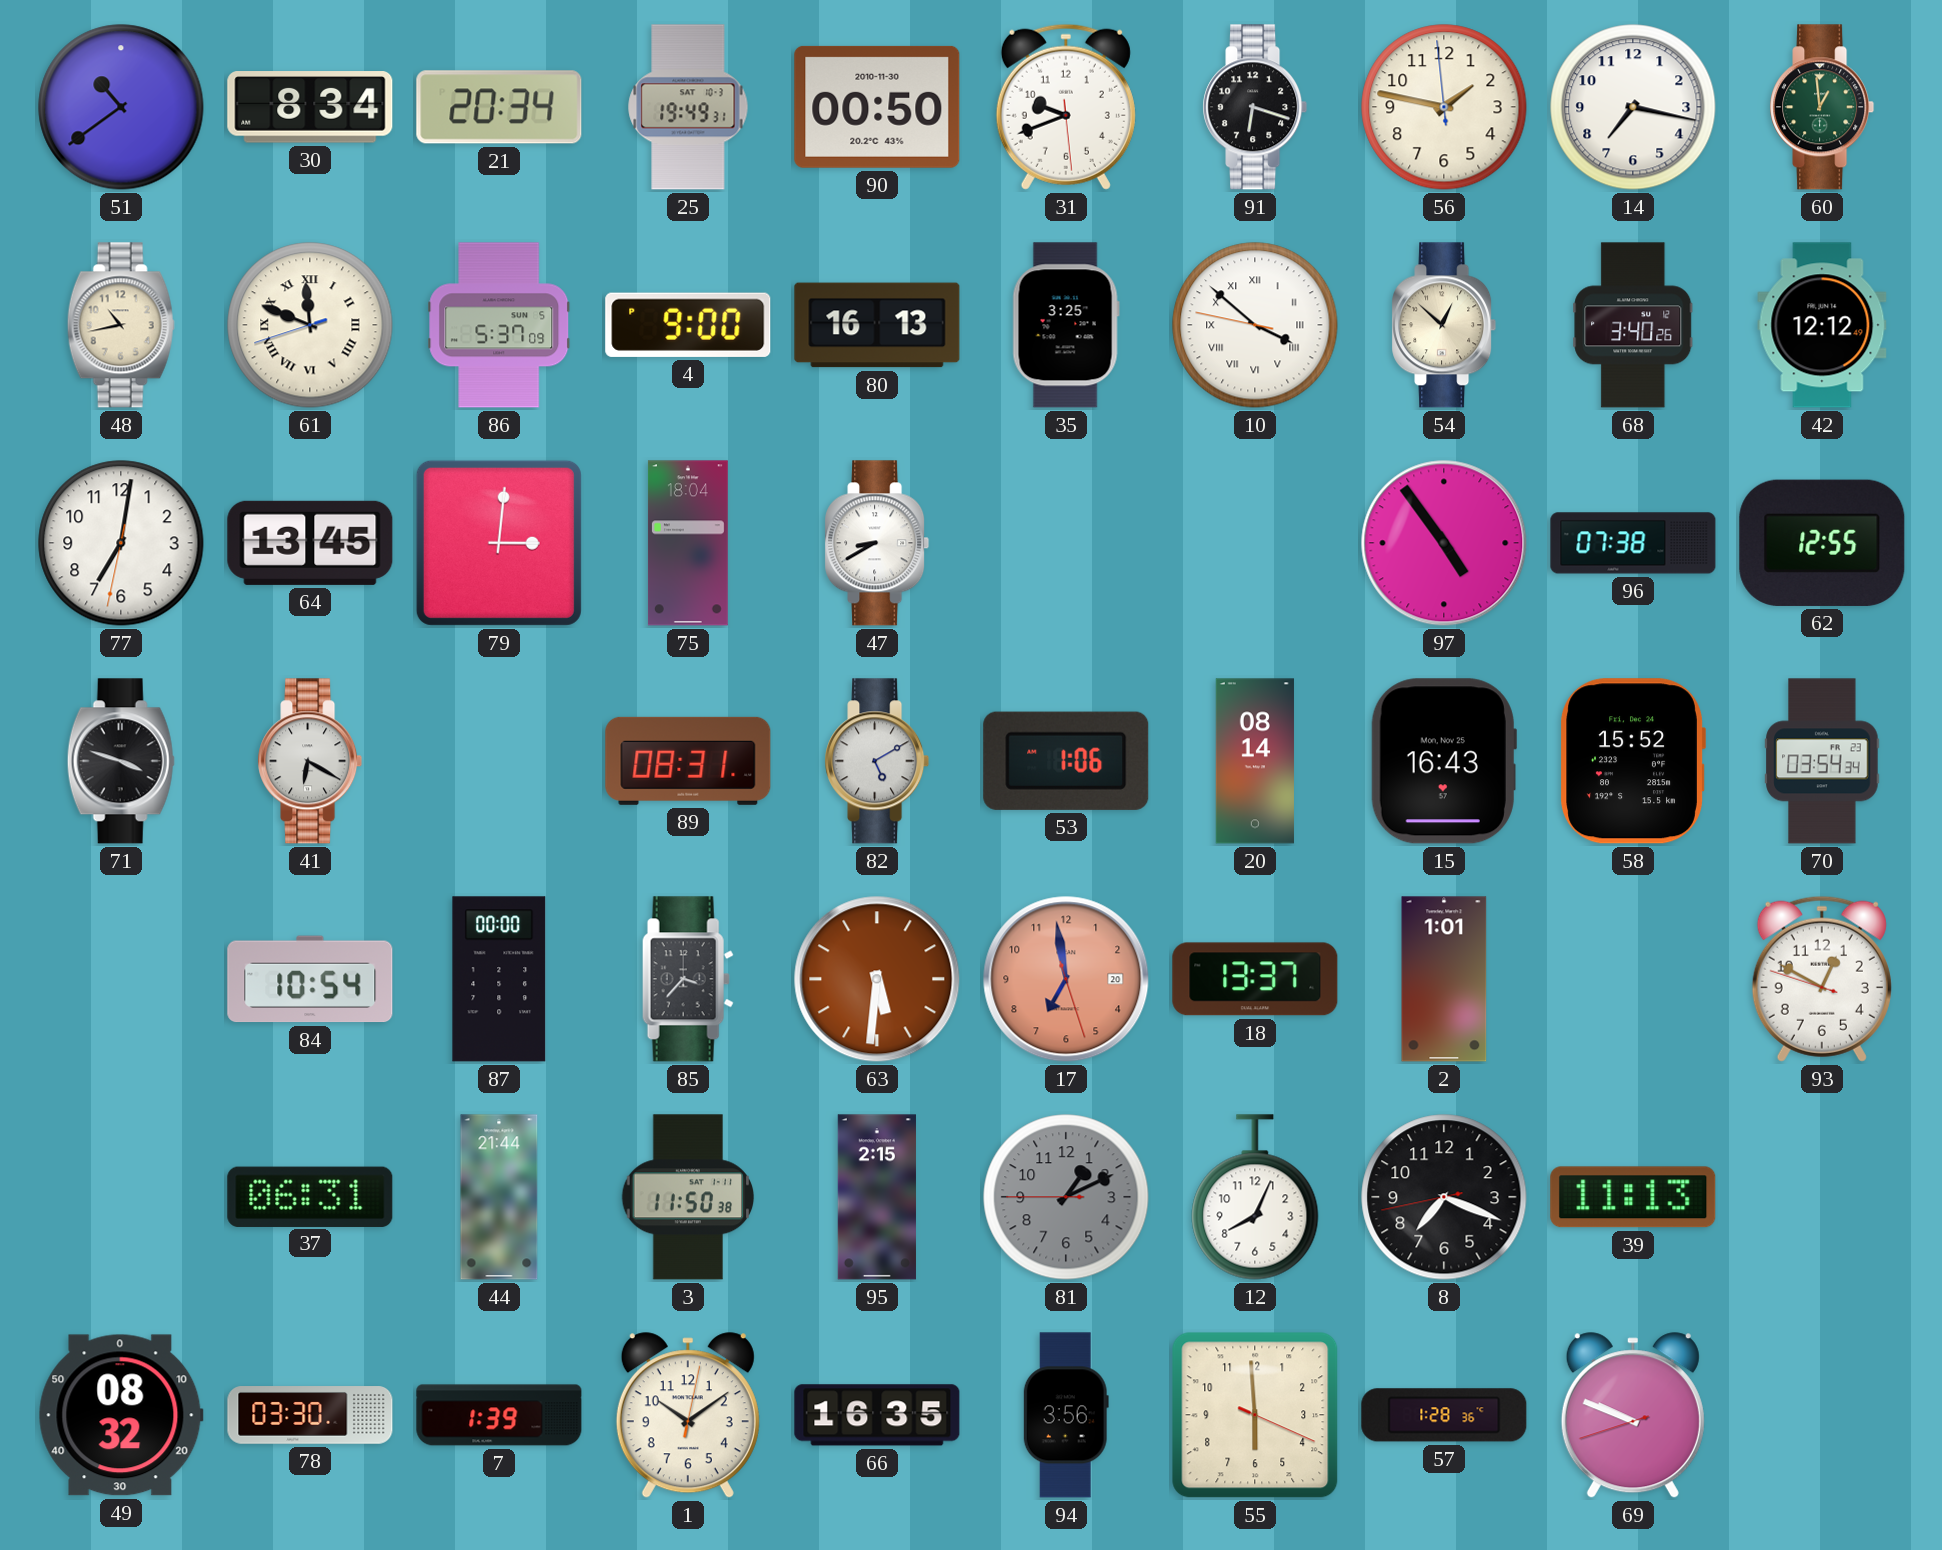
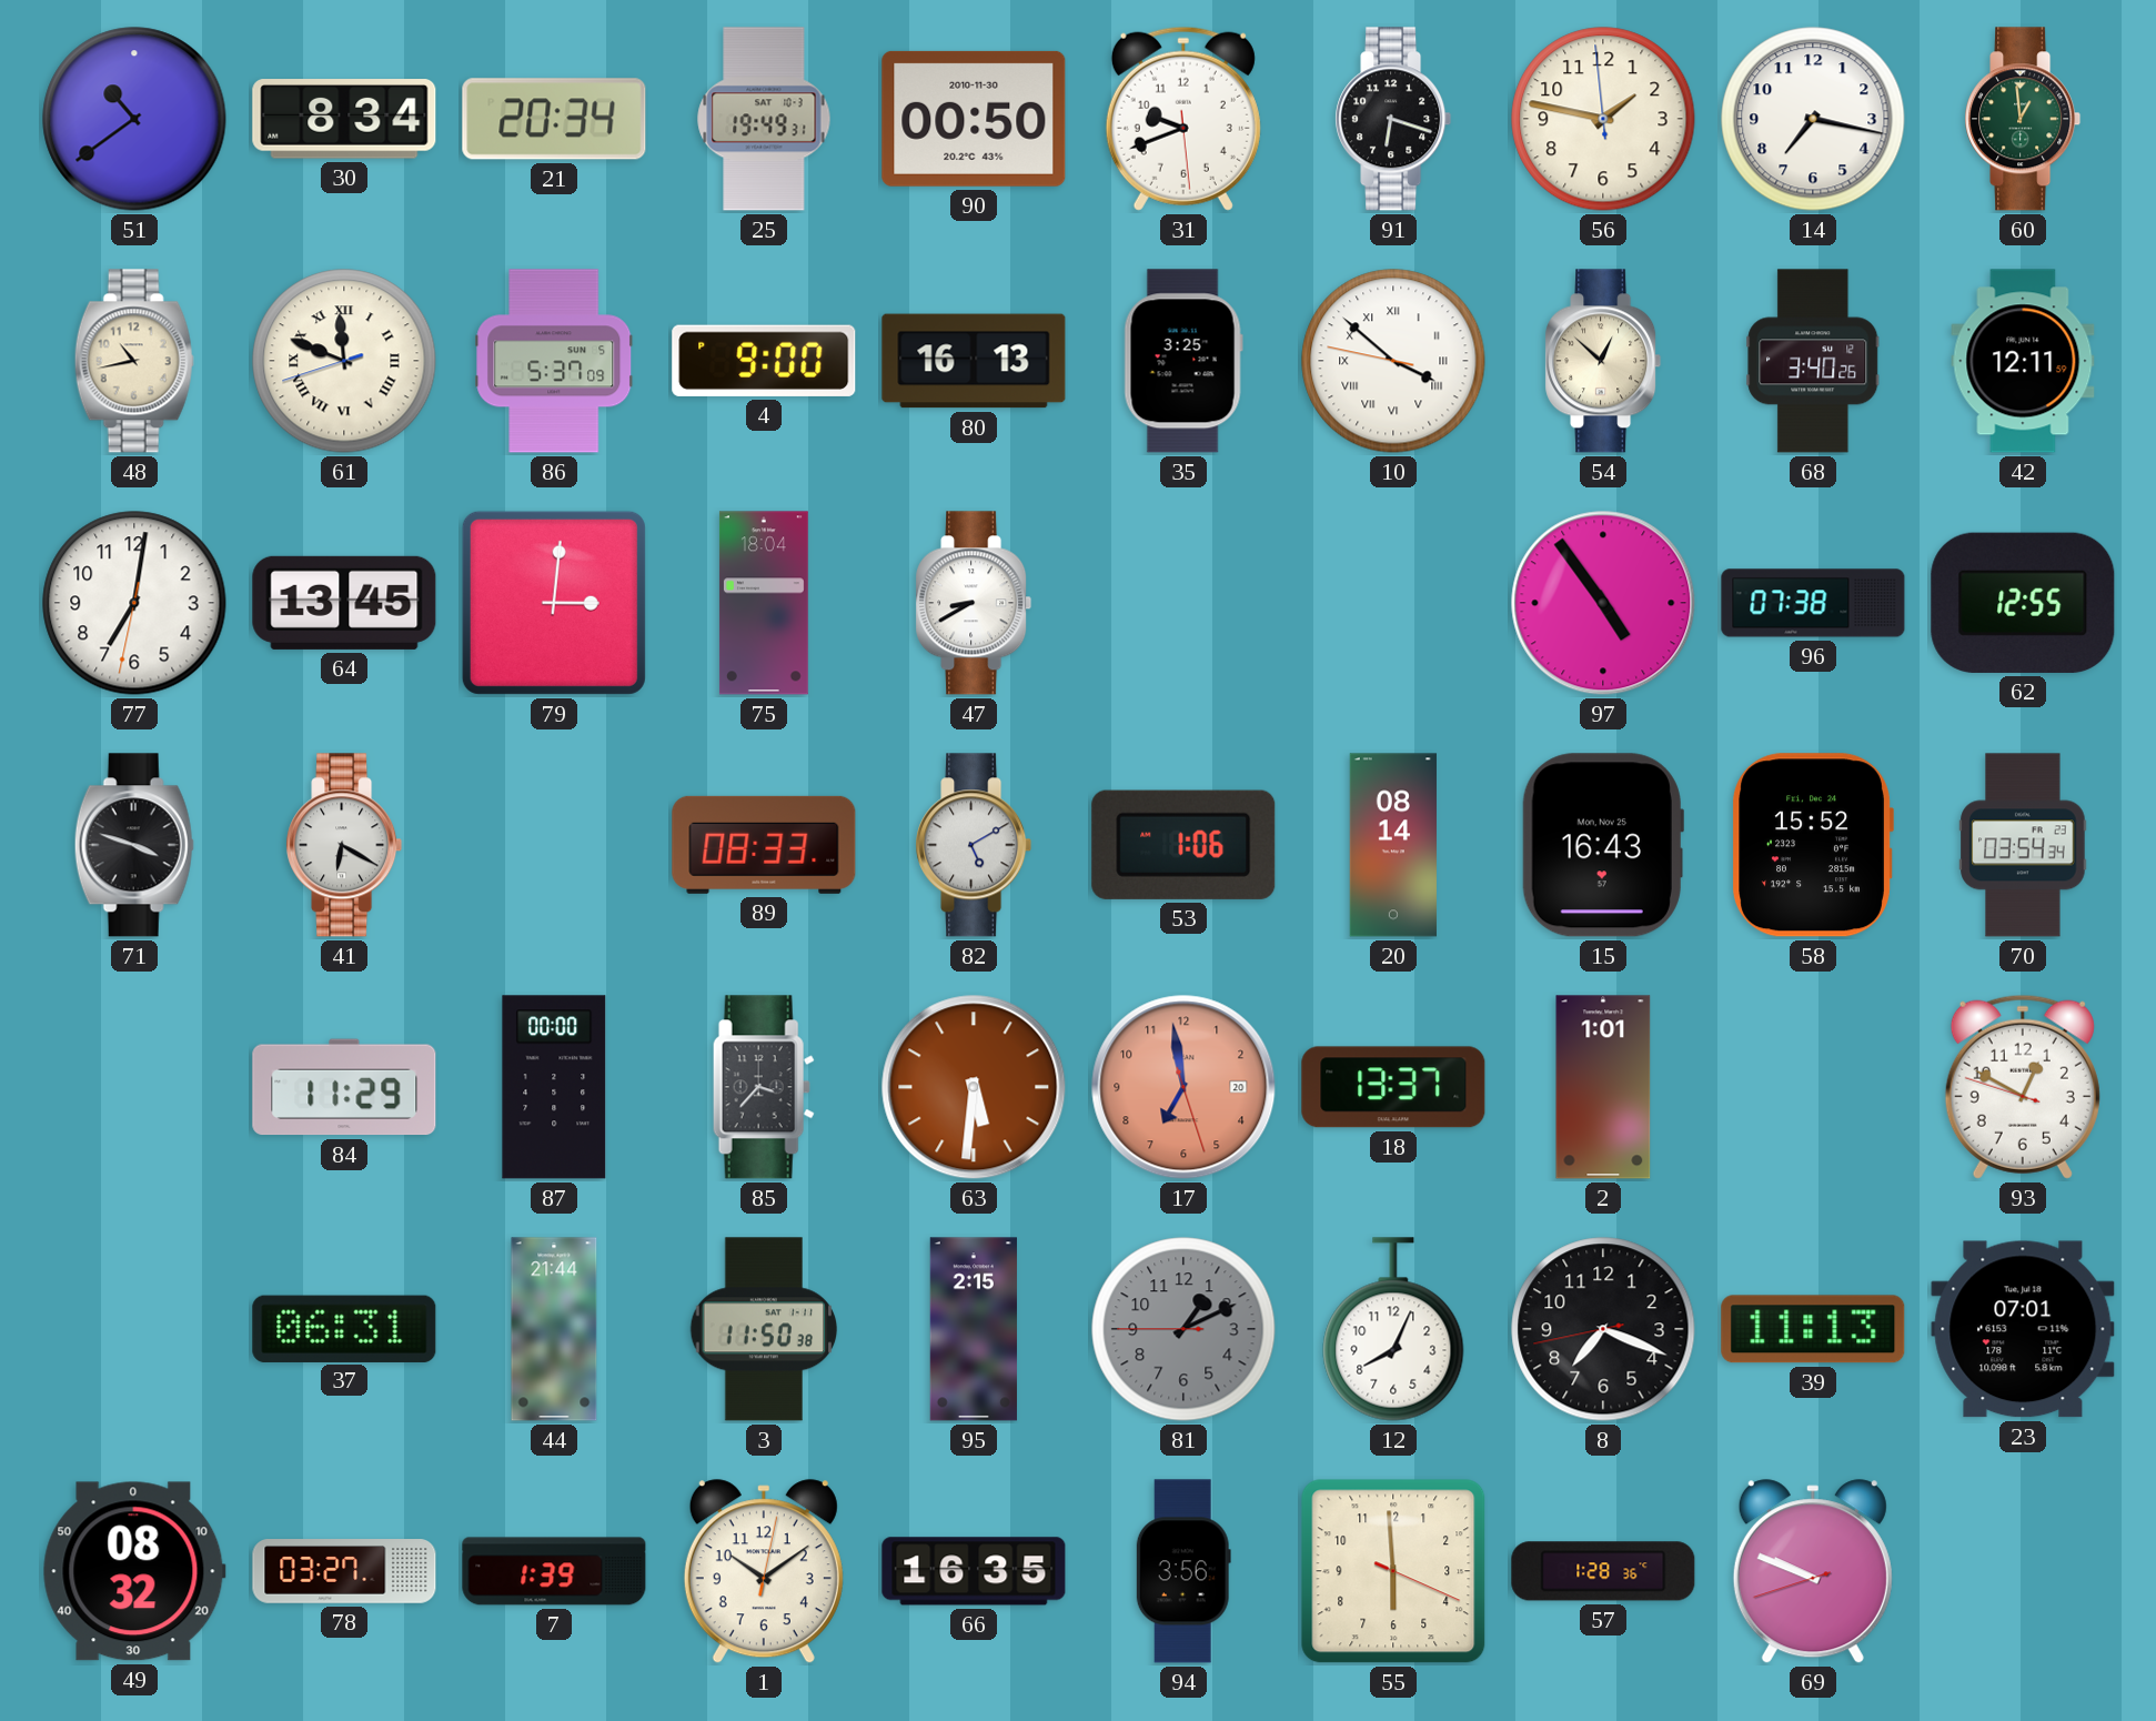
42: 12:12 -> 12:11
89: 08:31 -> 08:33
84: 10:54 -> 11:29
23: none -> 07:01
78: 03:30 -> 03:27
